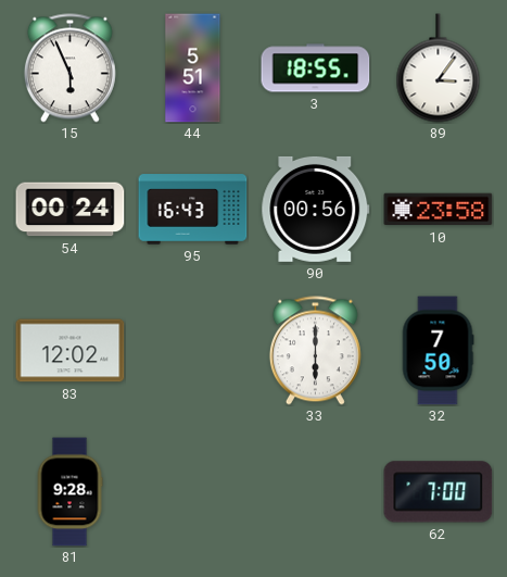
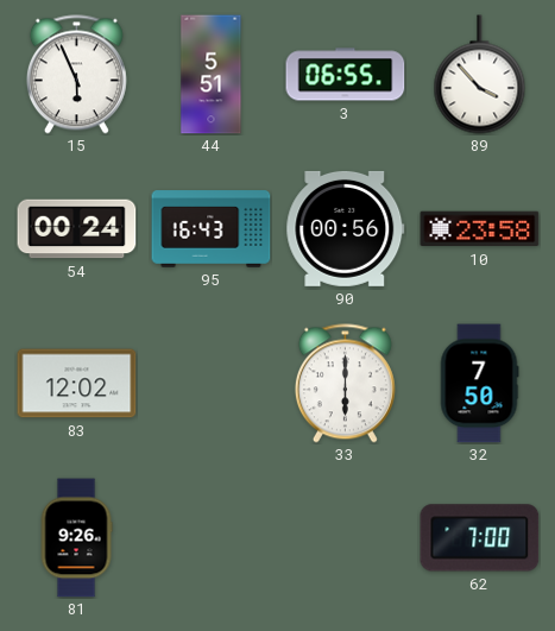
3: 18:55 -> 06:55
89: 3:06 -> 3:53
81: 9:28 -> 9:26
